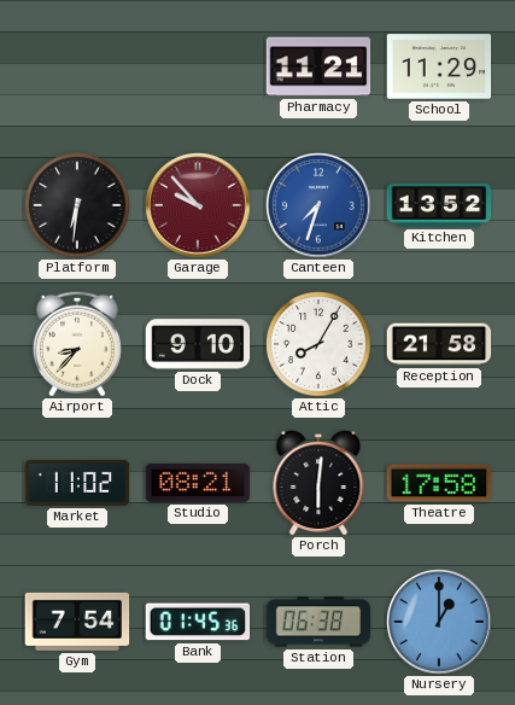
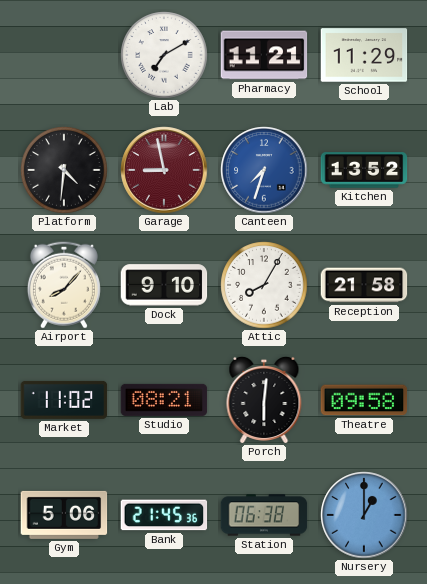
Lab: none -> 7:10
Platform: 6:31 -> 4:31
Garage: 9:53 -> 8:58
Airport: 8:37 -> 8:07
Theatre: 17:58 -> 09:58
Gym: 7:54 -> 5:06
Bank: 01:45 -> 21:45
